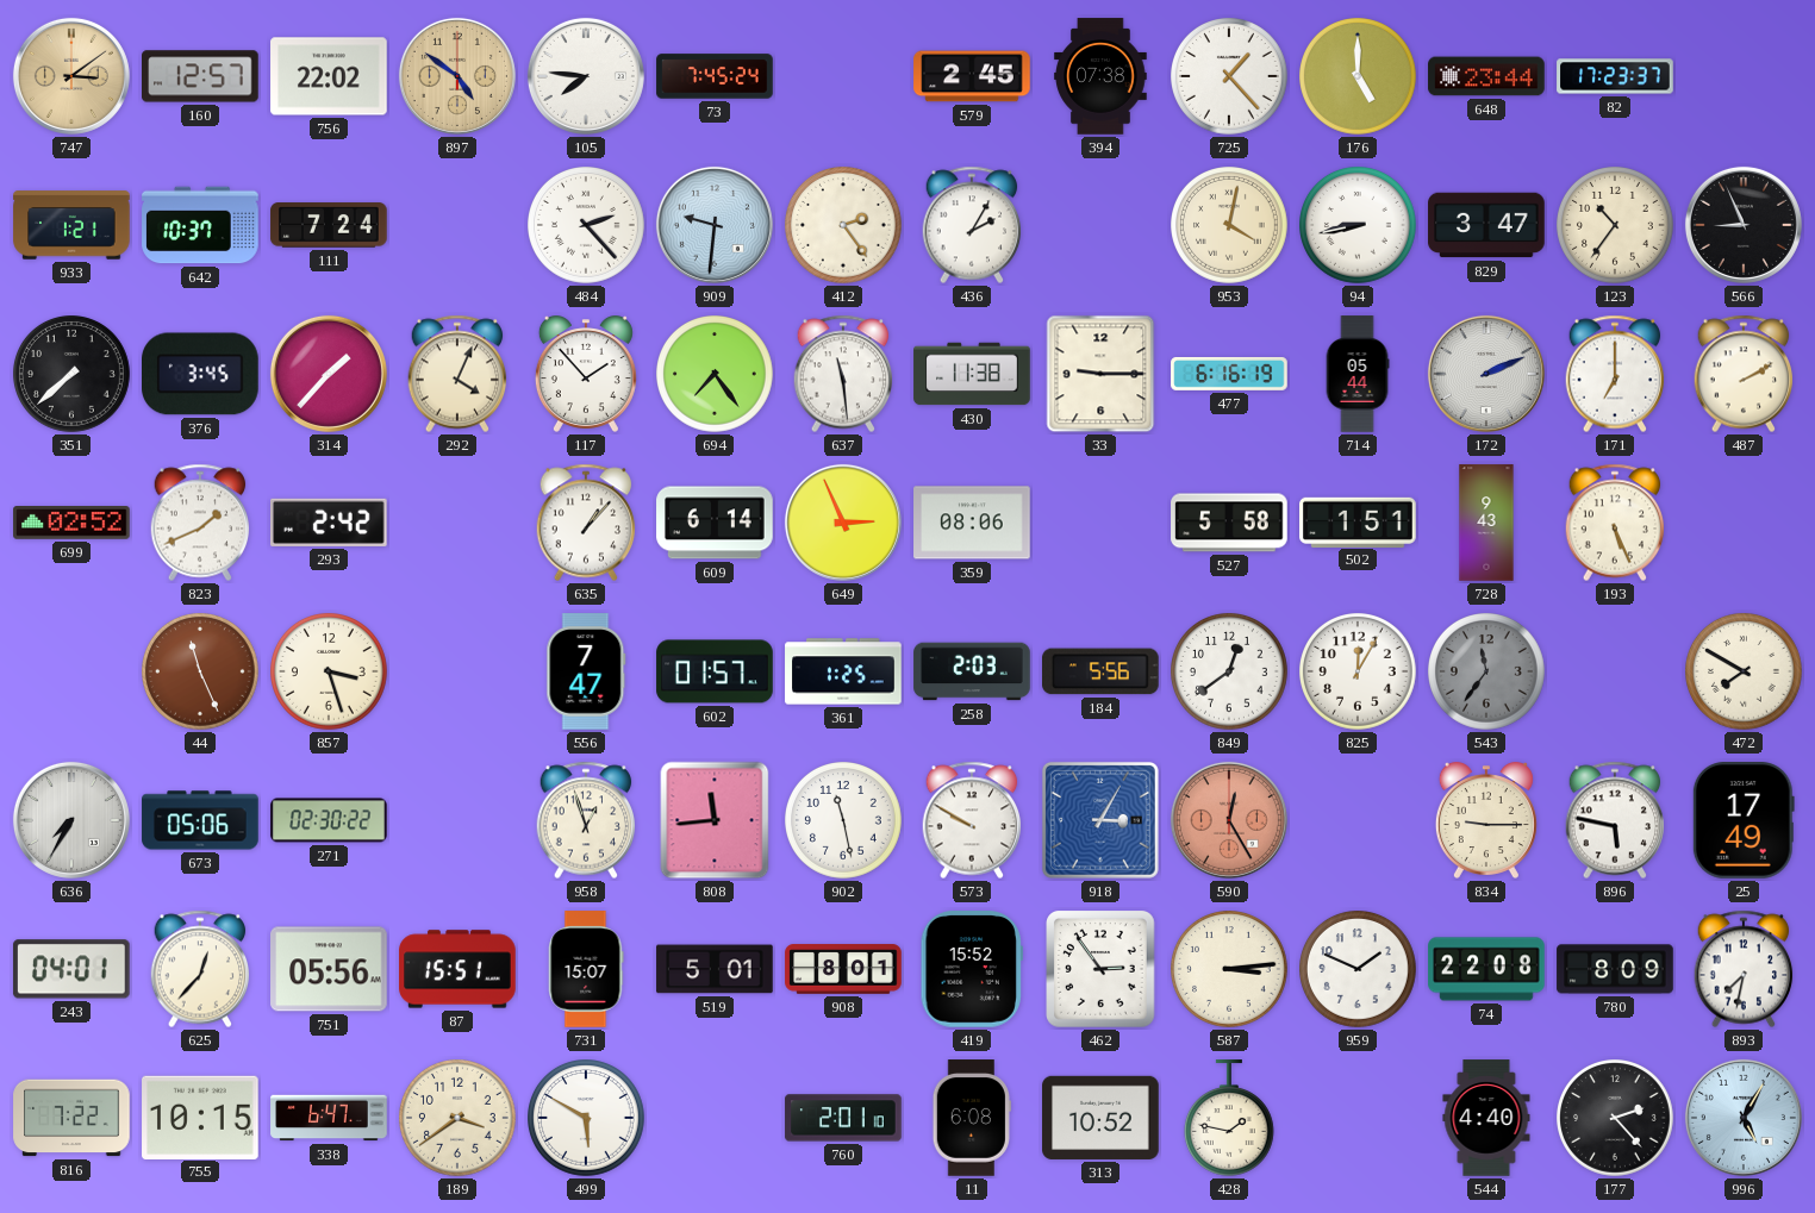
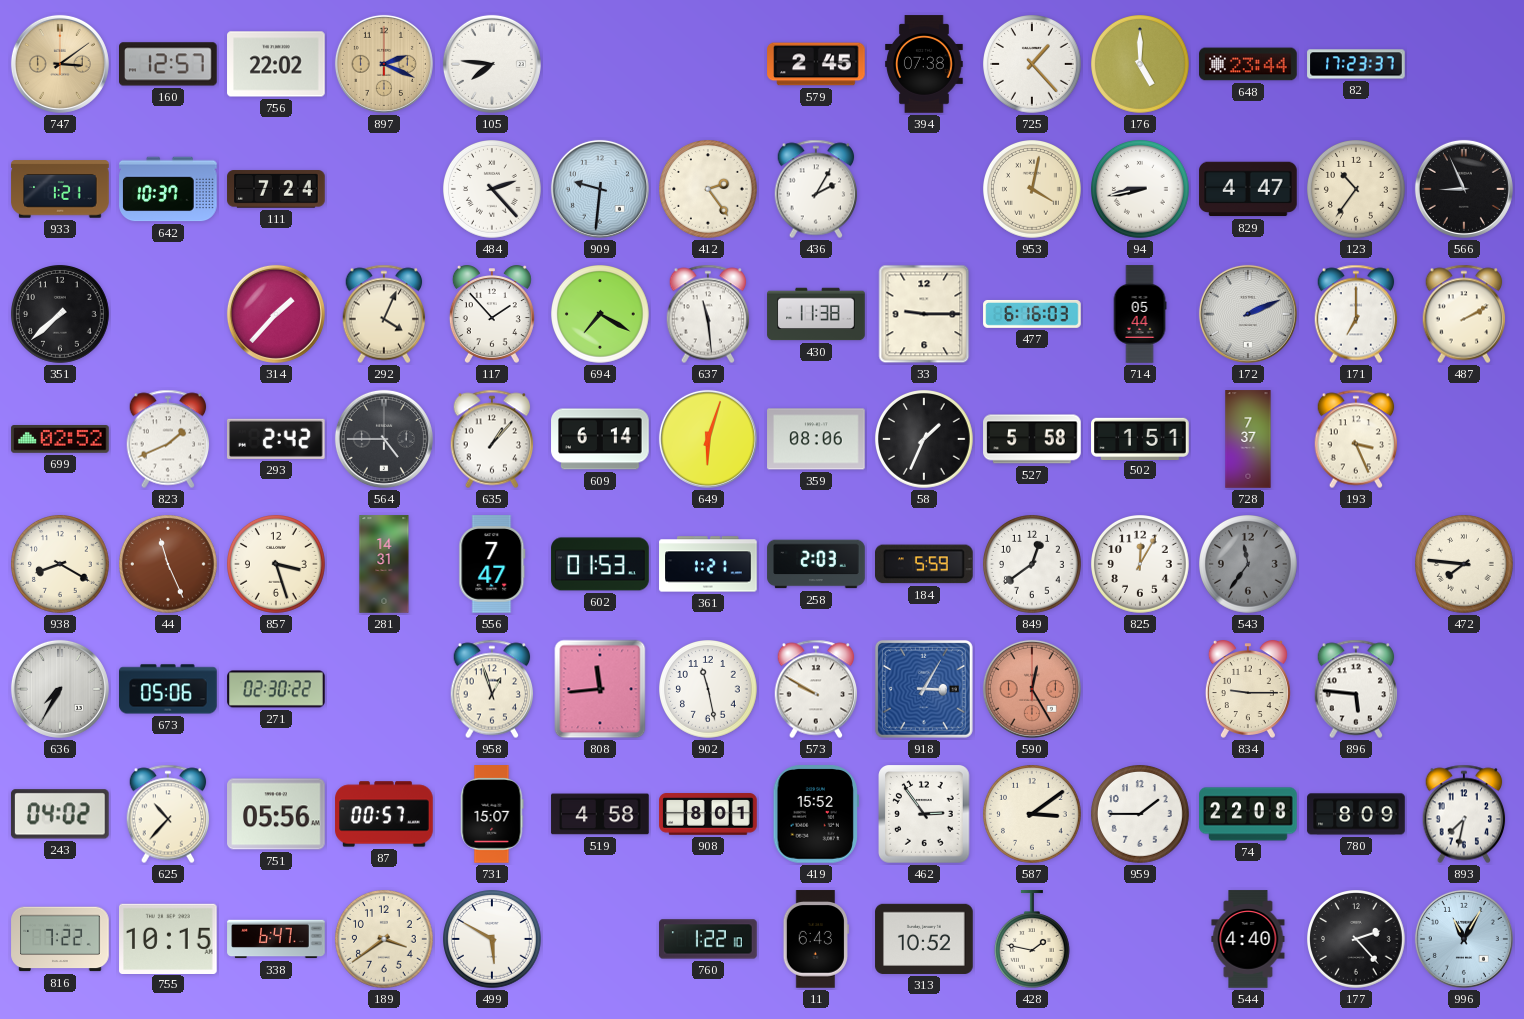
897: 4:51 -> 2:19
73: 7:45 -> none
829: 3:47 -> 4:47
376: 3:45 -> none
694: 7:24 -> 7:20
477: 6:16:19 -> 6:16:03
564: none -> 4:45
649: 2:56 -> 6:03
58: none -> 1:34
728: 9:43 -> 7:37
193: 5:26 -> 3:26
938: none -> 8:20
281: none -> 14:31
602: 01:57 -> 01:53
361: 1:25 -> 1:21
184: 5:56 -> 5:59
472: 7:50 -> 7:46
896: 5:47 -> 5:46
25: 17:49 -> none
243: 04:01 -> 04:02
625: 12:37 -> 10:37
87: 15:51 -> 00:57
519: 5:01 -> 4:58
587: 3:14 -> 3:09
959: 1:49 -> 1:45
760: 2:01 -> 1:22
11: 6:08 -> 6:43
996: 5:05 -> 11:05
